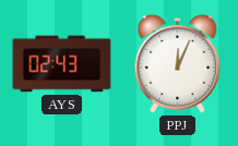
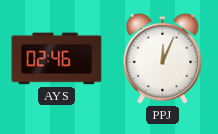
AYS: 02:43 -> 02:46
